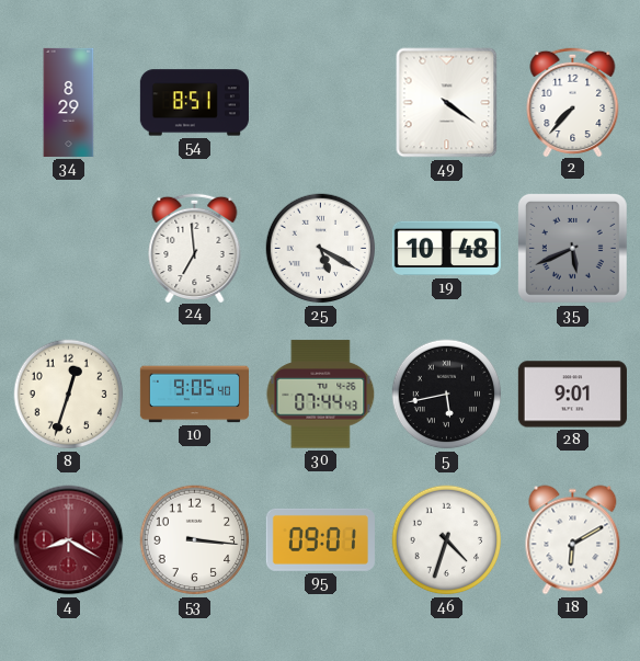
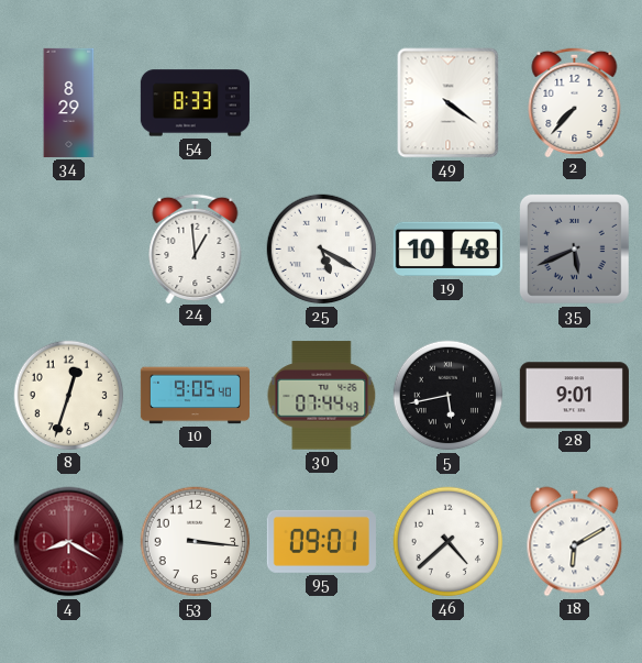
54: 8:51 -> 8:33
24: 6:59 -> 12:59
46: 4:33 -> 4:38
